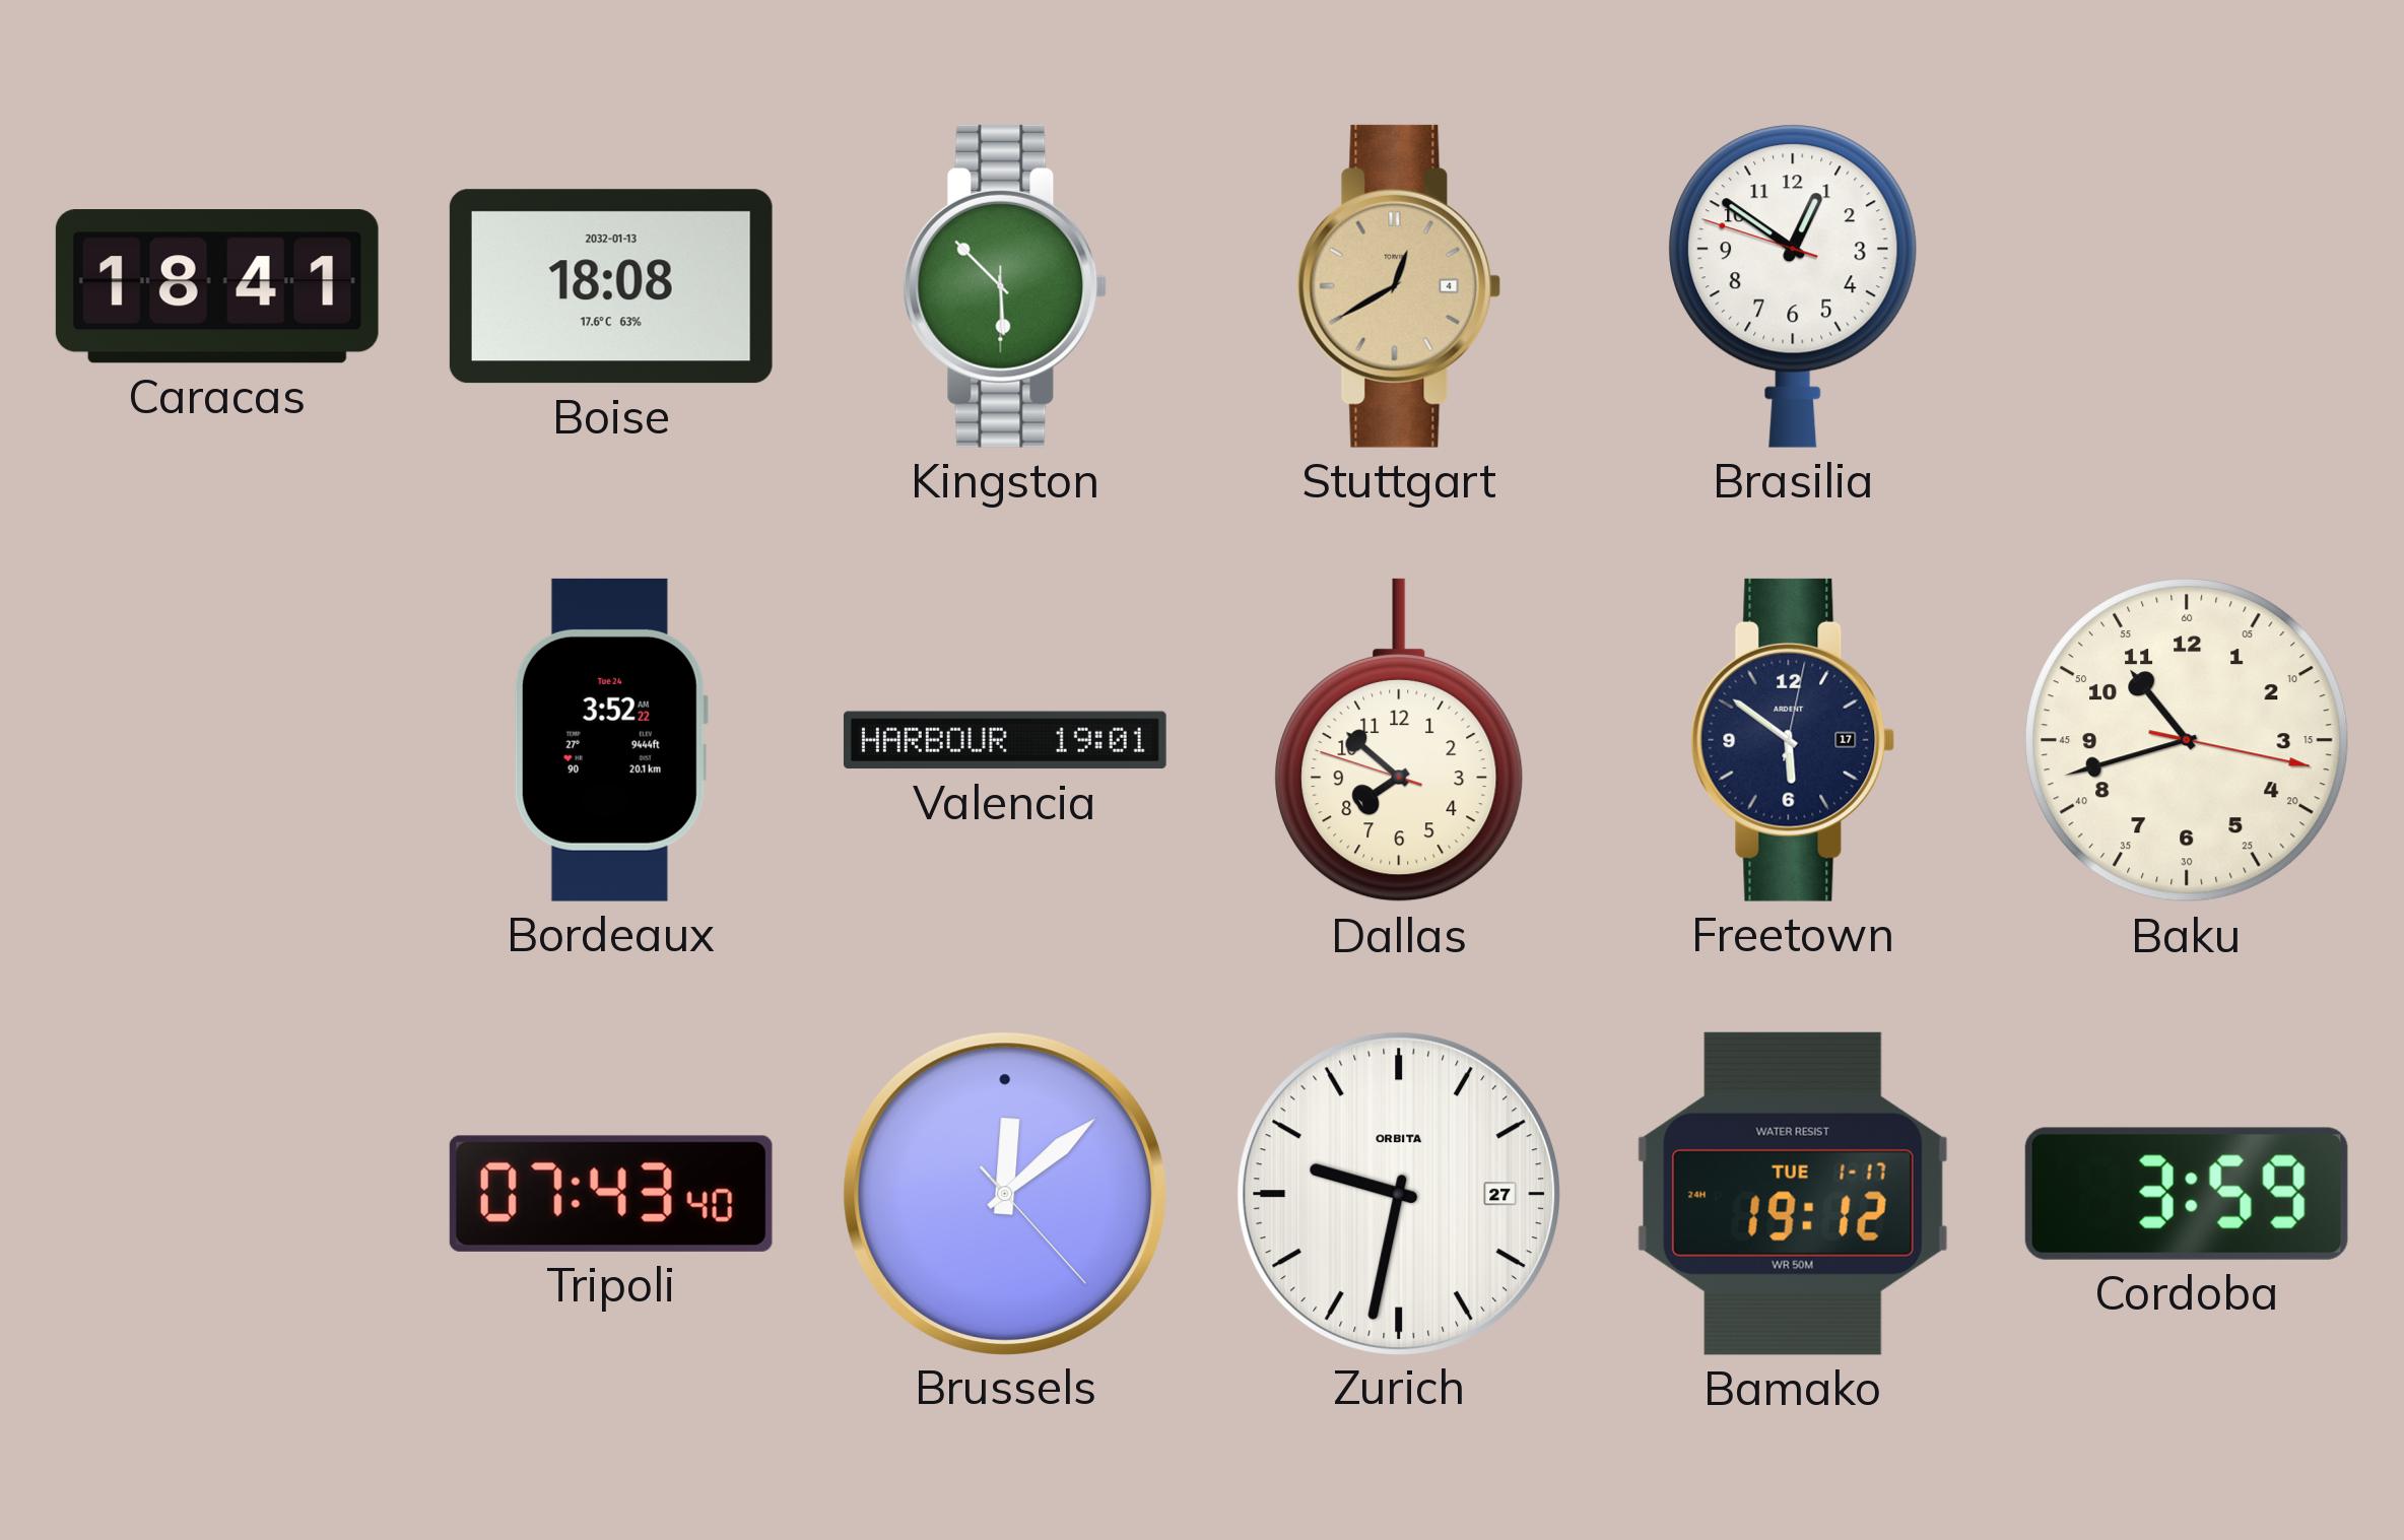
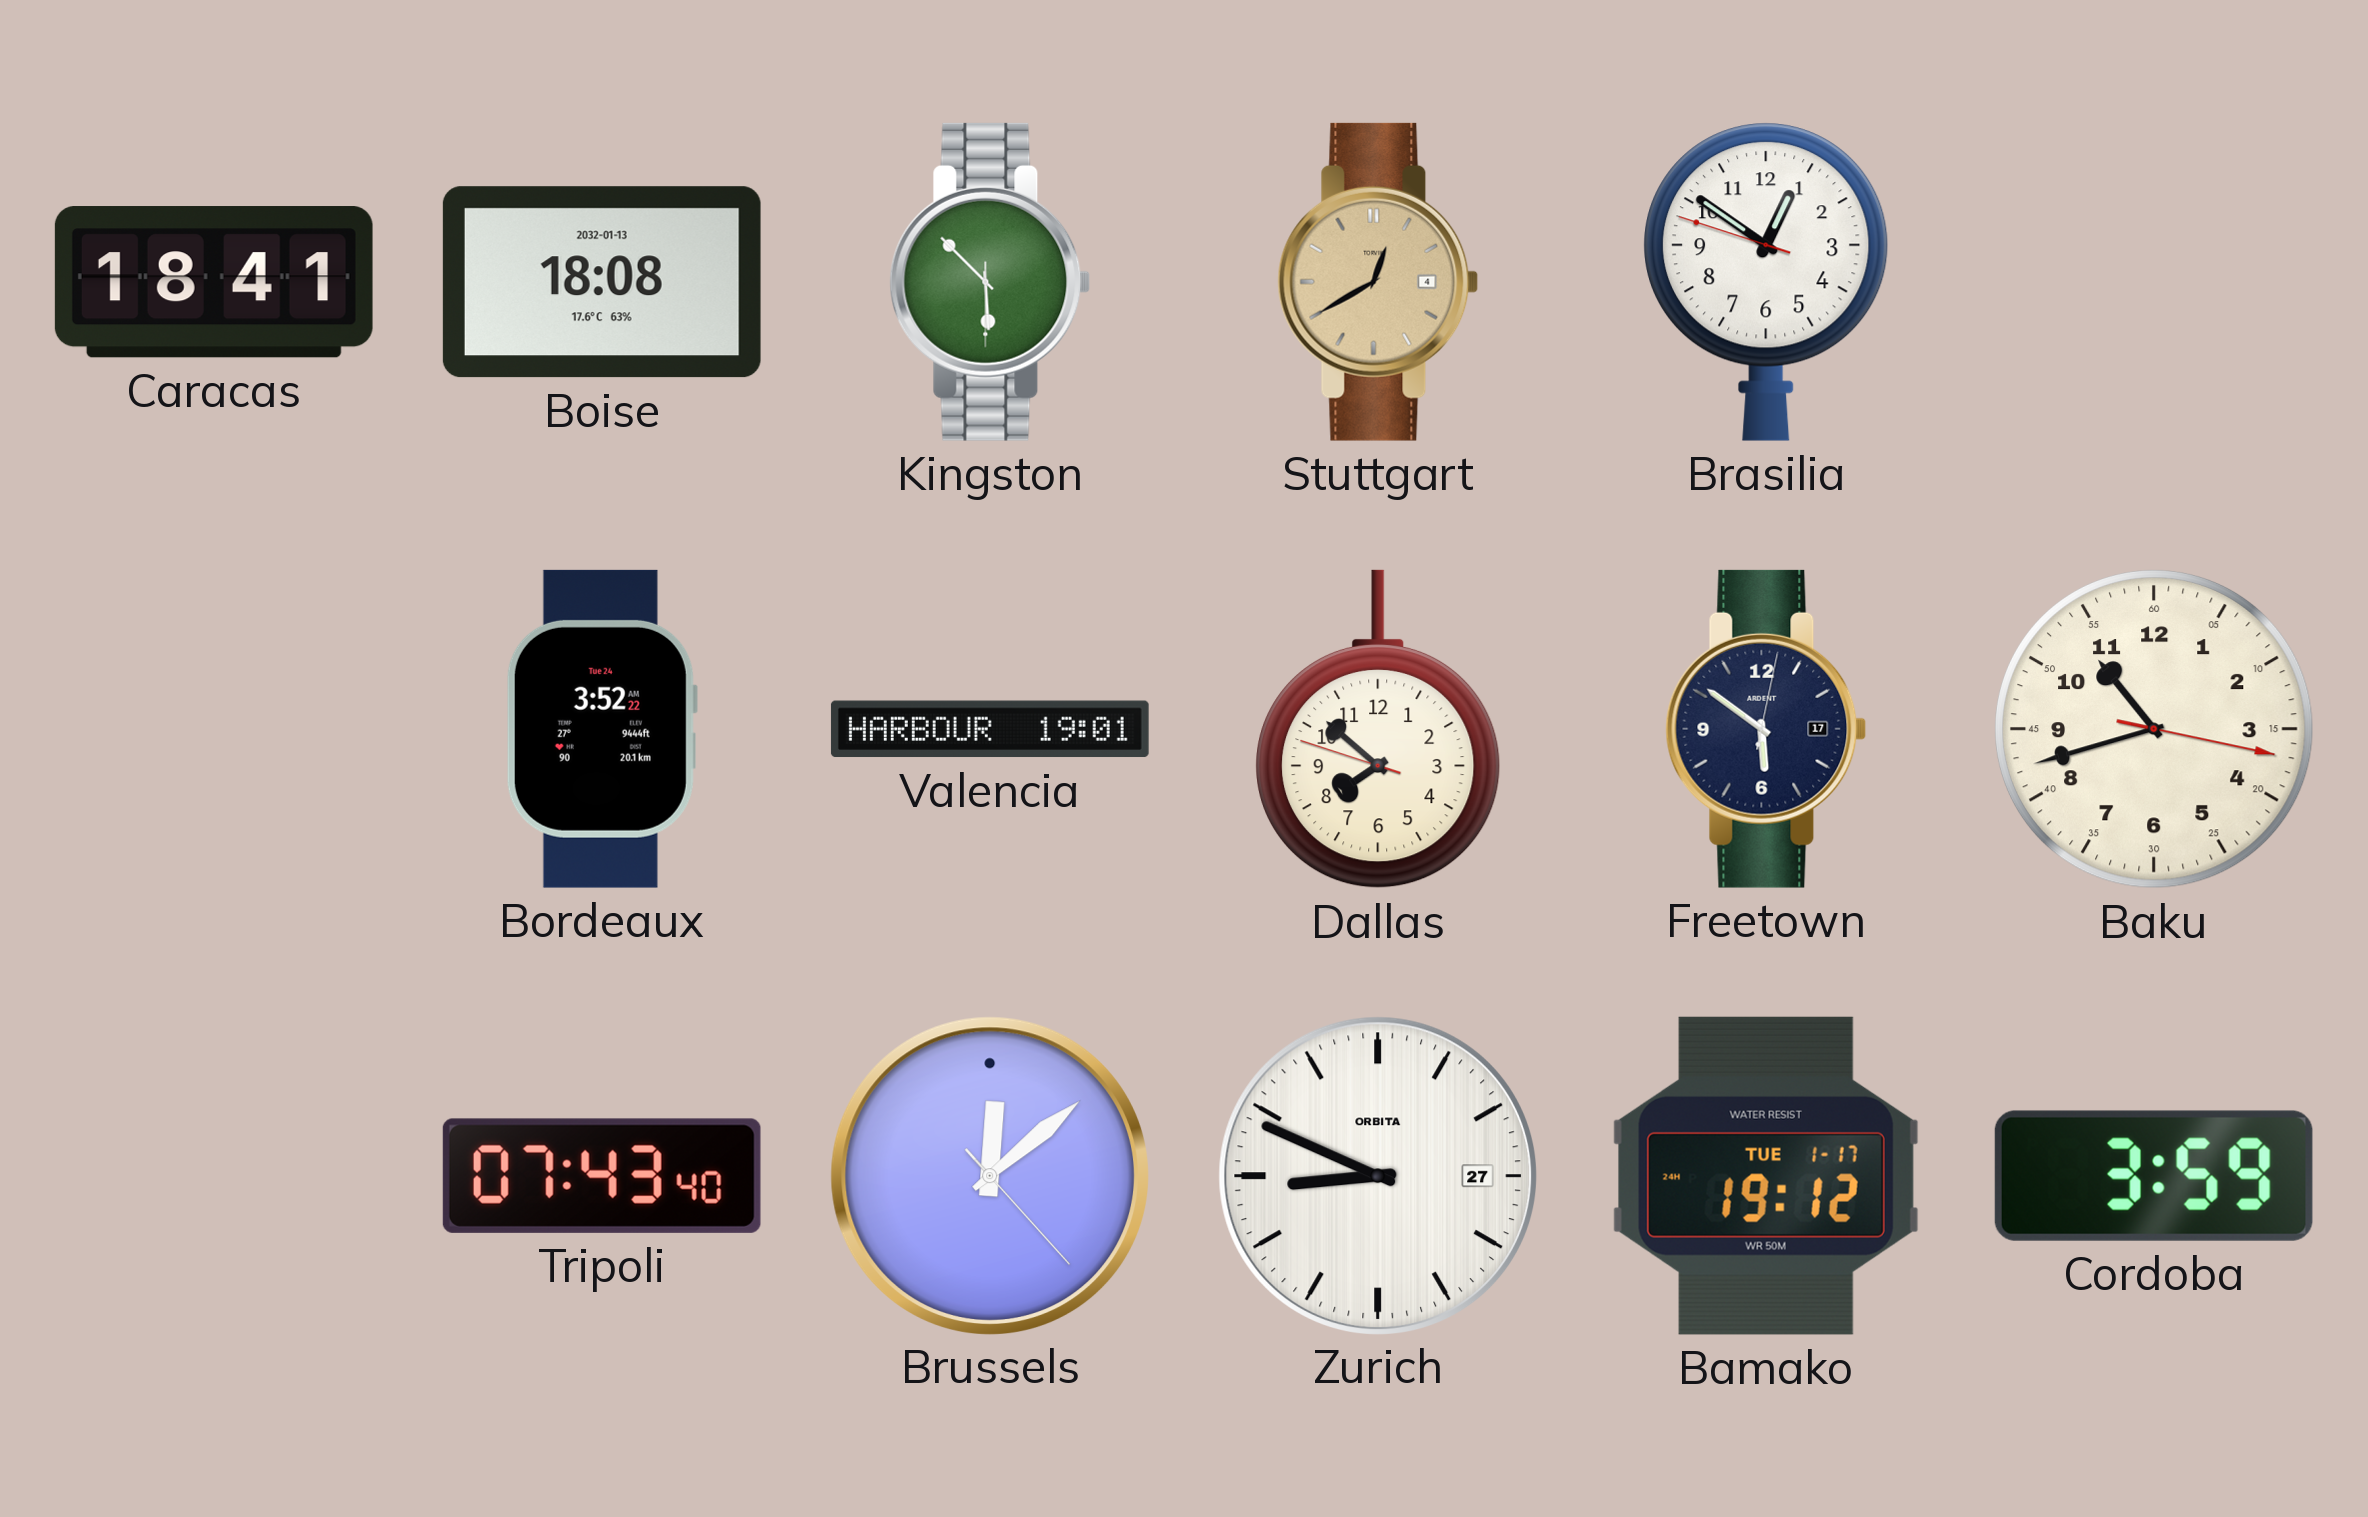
Zurich: 9:32 -> 8:49
